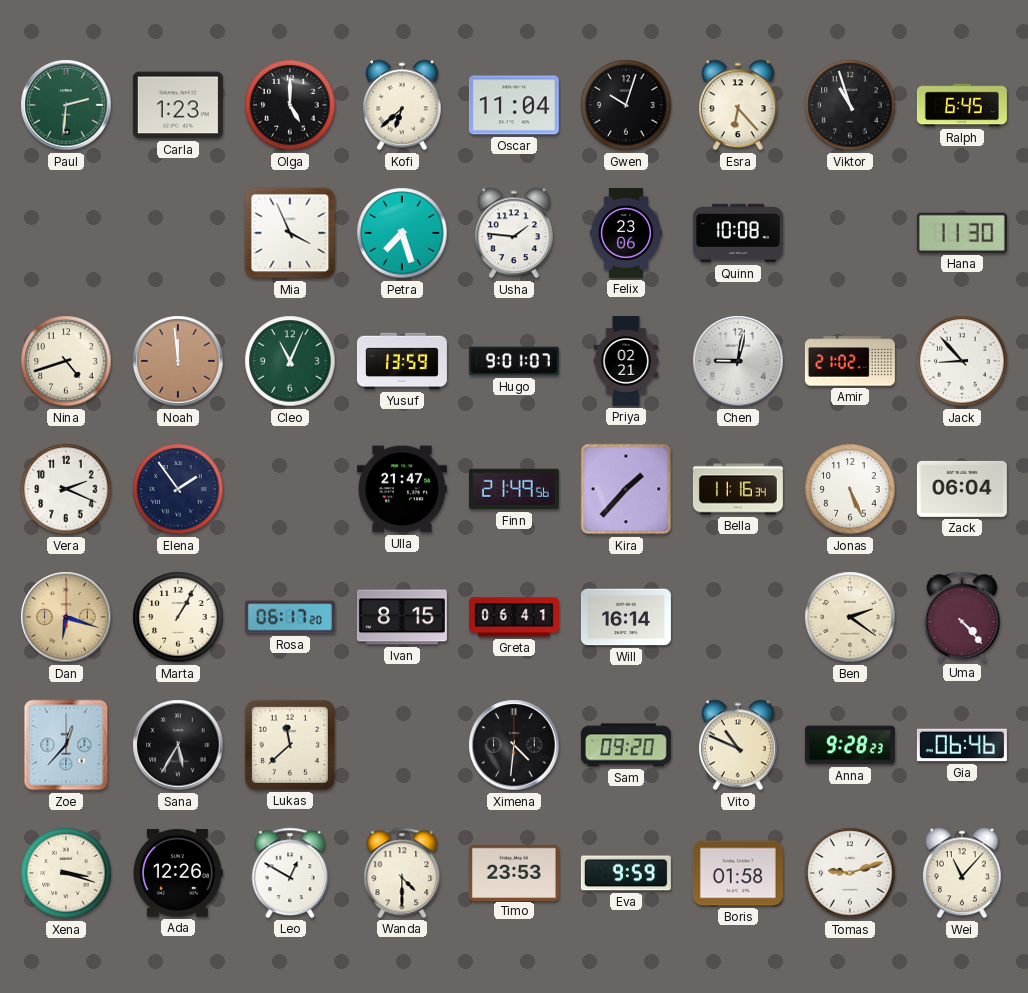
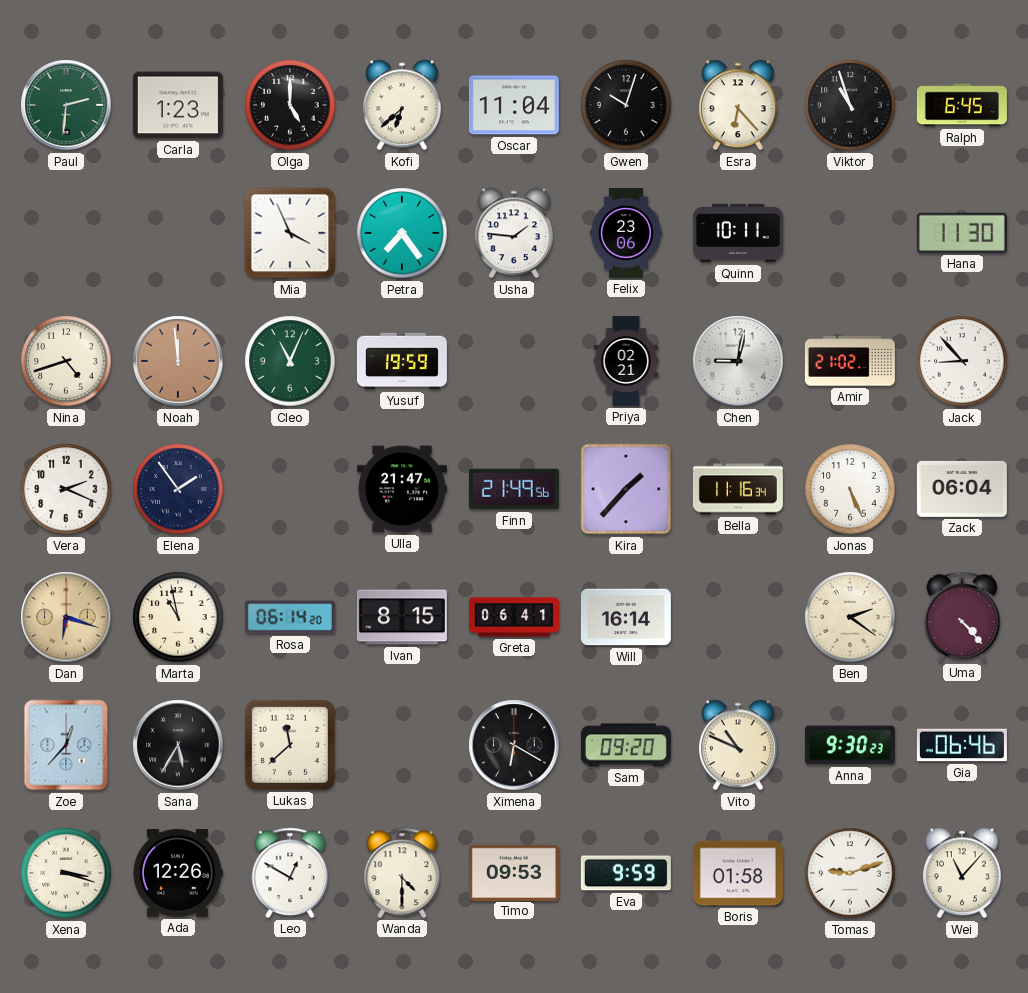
Petra: 7:27 -> 7:24
Quinn: 10:08 -> 10:11
Yusuf: 13:59 -> 19:59
Hugo: 9:01 -> none
Marta: 1:05 -> 10:58
Rosa: 06:17 -> 06:14
Ximena: 4:31 -> 6:20
Anna: 9:28 -> 9:30
Timo: 23:53 -> 09:53
